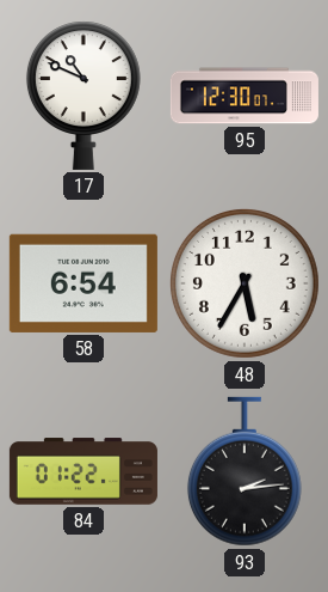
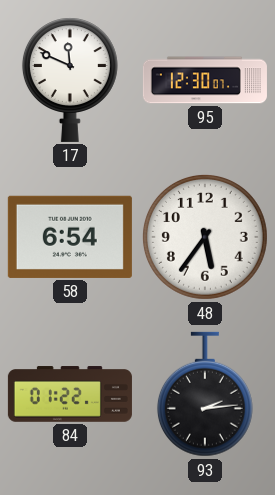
17: 10:49 -> 11:49
48: 5:35 -> 5:36
